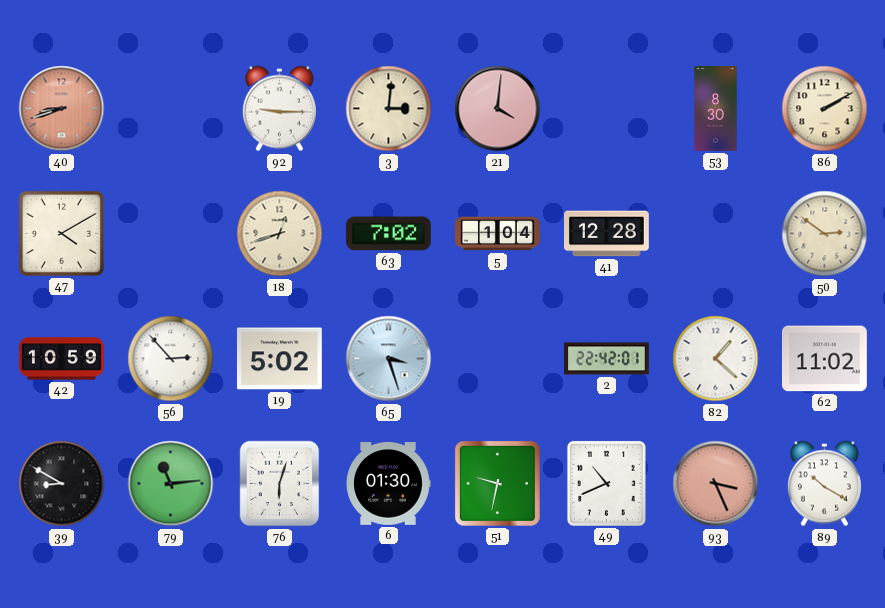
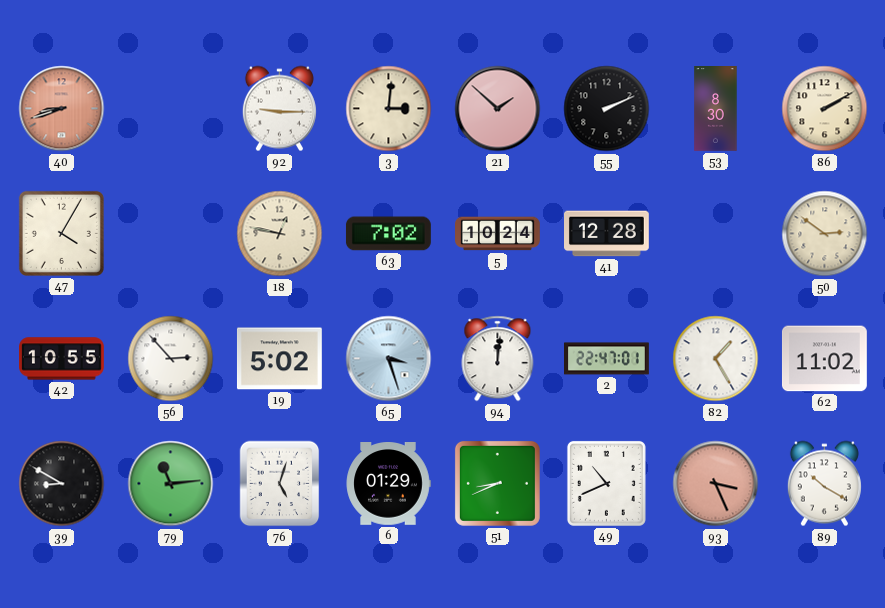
21: 4:01 -> 1:52
55: none -> 2:11
47: 4:10 -> 4:05
18: 12:42 -> 12:47
5: 1:04 -> 10:24
42: 10:59 -> 10:55
94: none -> 12:01
2: 22:42 -> 22:47
82: 1:22 -> 1:25
76: 6:03 -> 5:03
6: 01:30 -> 01:29
51: 9:32 -> 8:41
